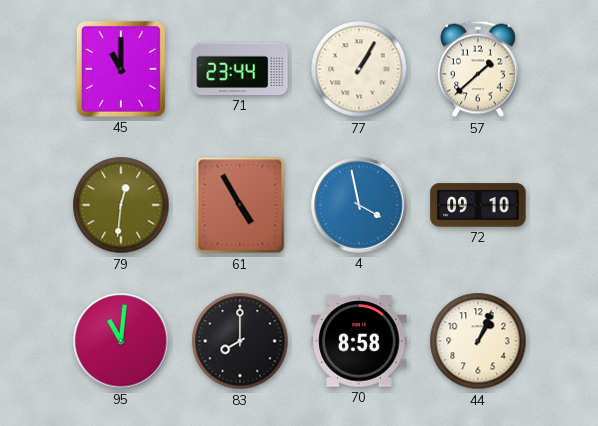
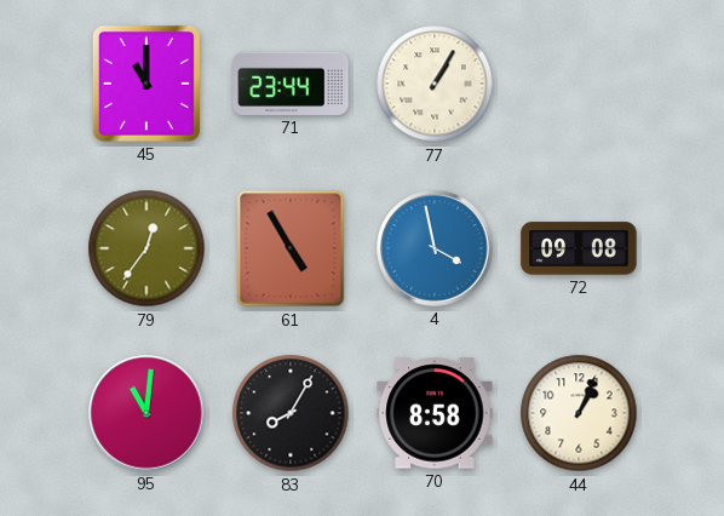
57: 1:38 -> none
79: 12:31 -> 12:36
72: 09:10 -> 09:08
83: 8:00 -> 8:05
